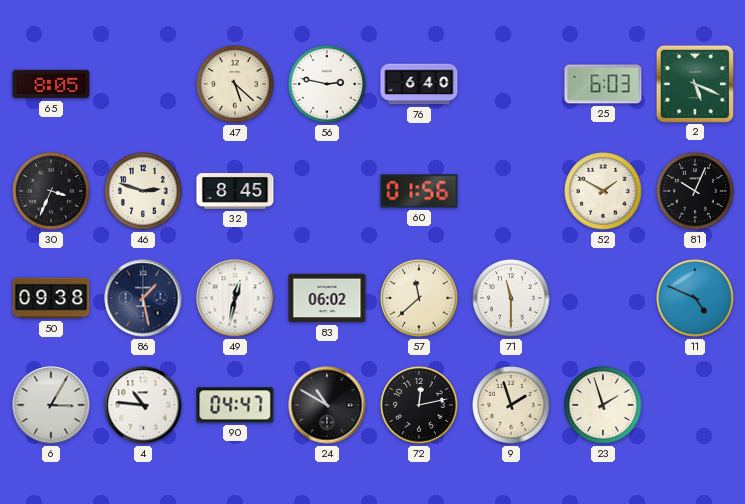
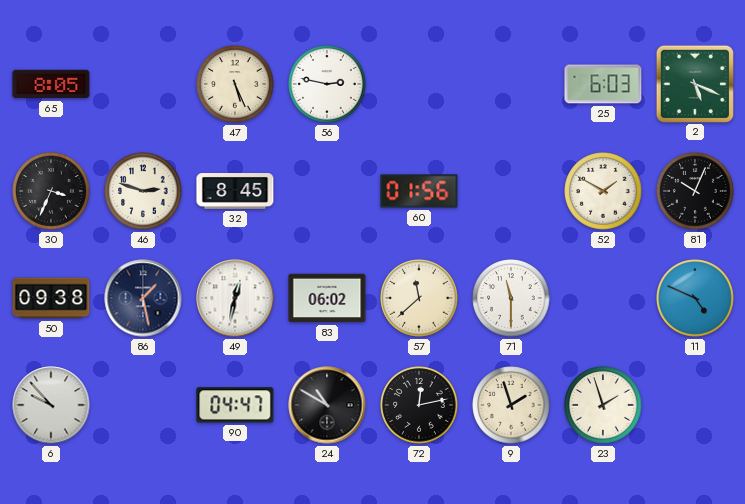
47: 5:22 -> 5:26
76: 6:40 -> none
6: 3:05 -> 9:53
4: 10:46 -> none
